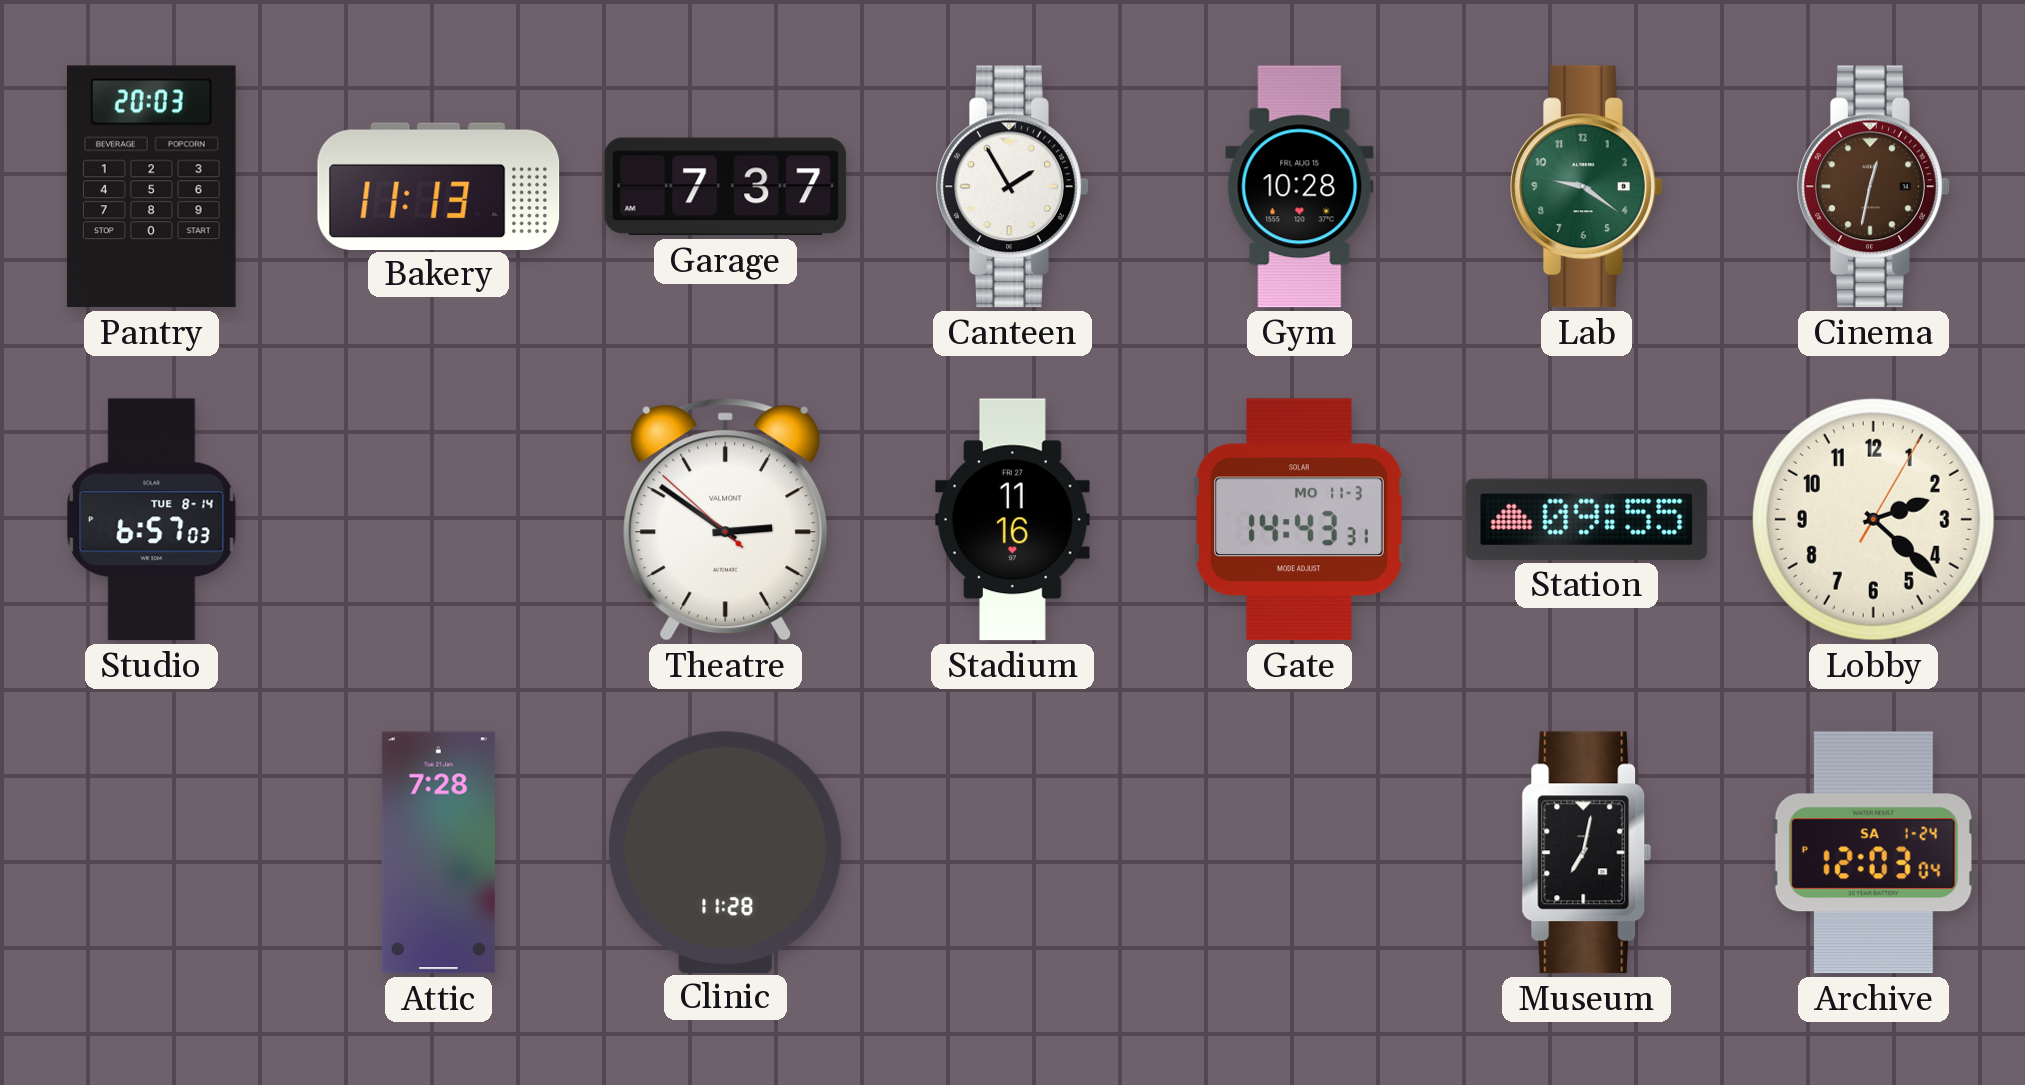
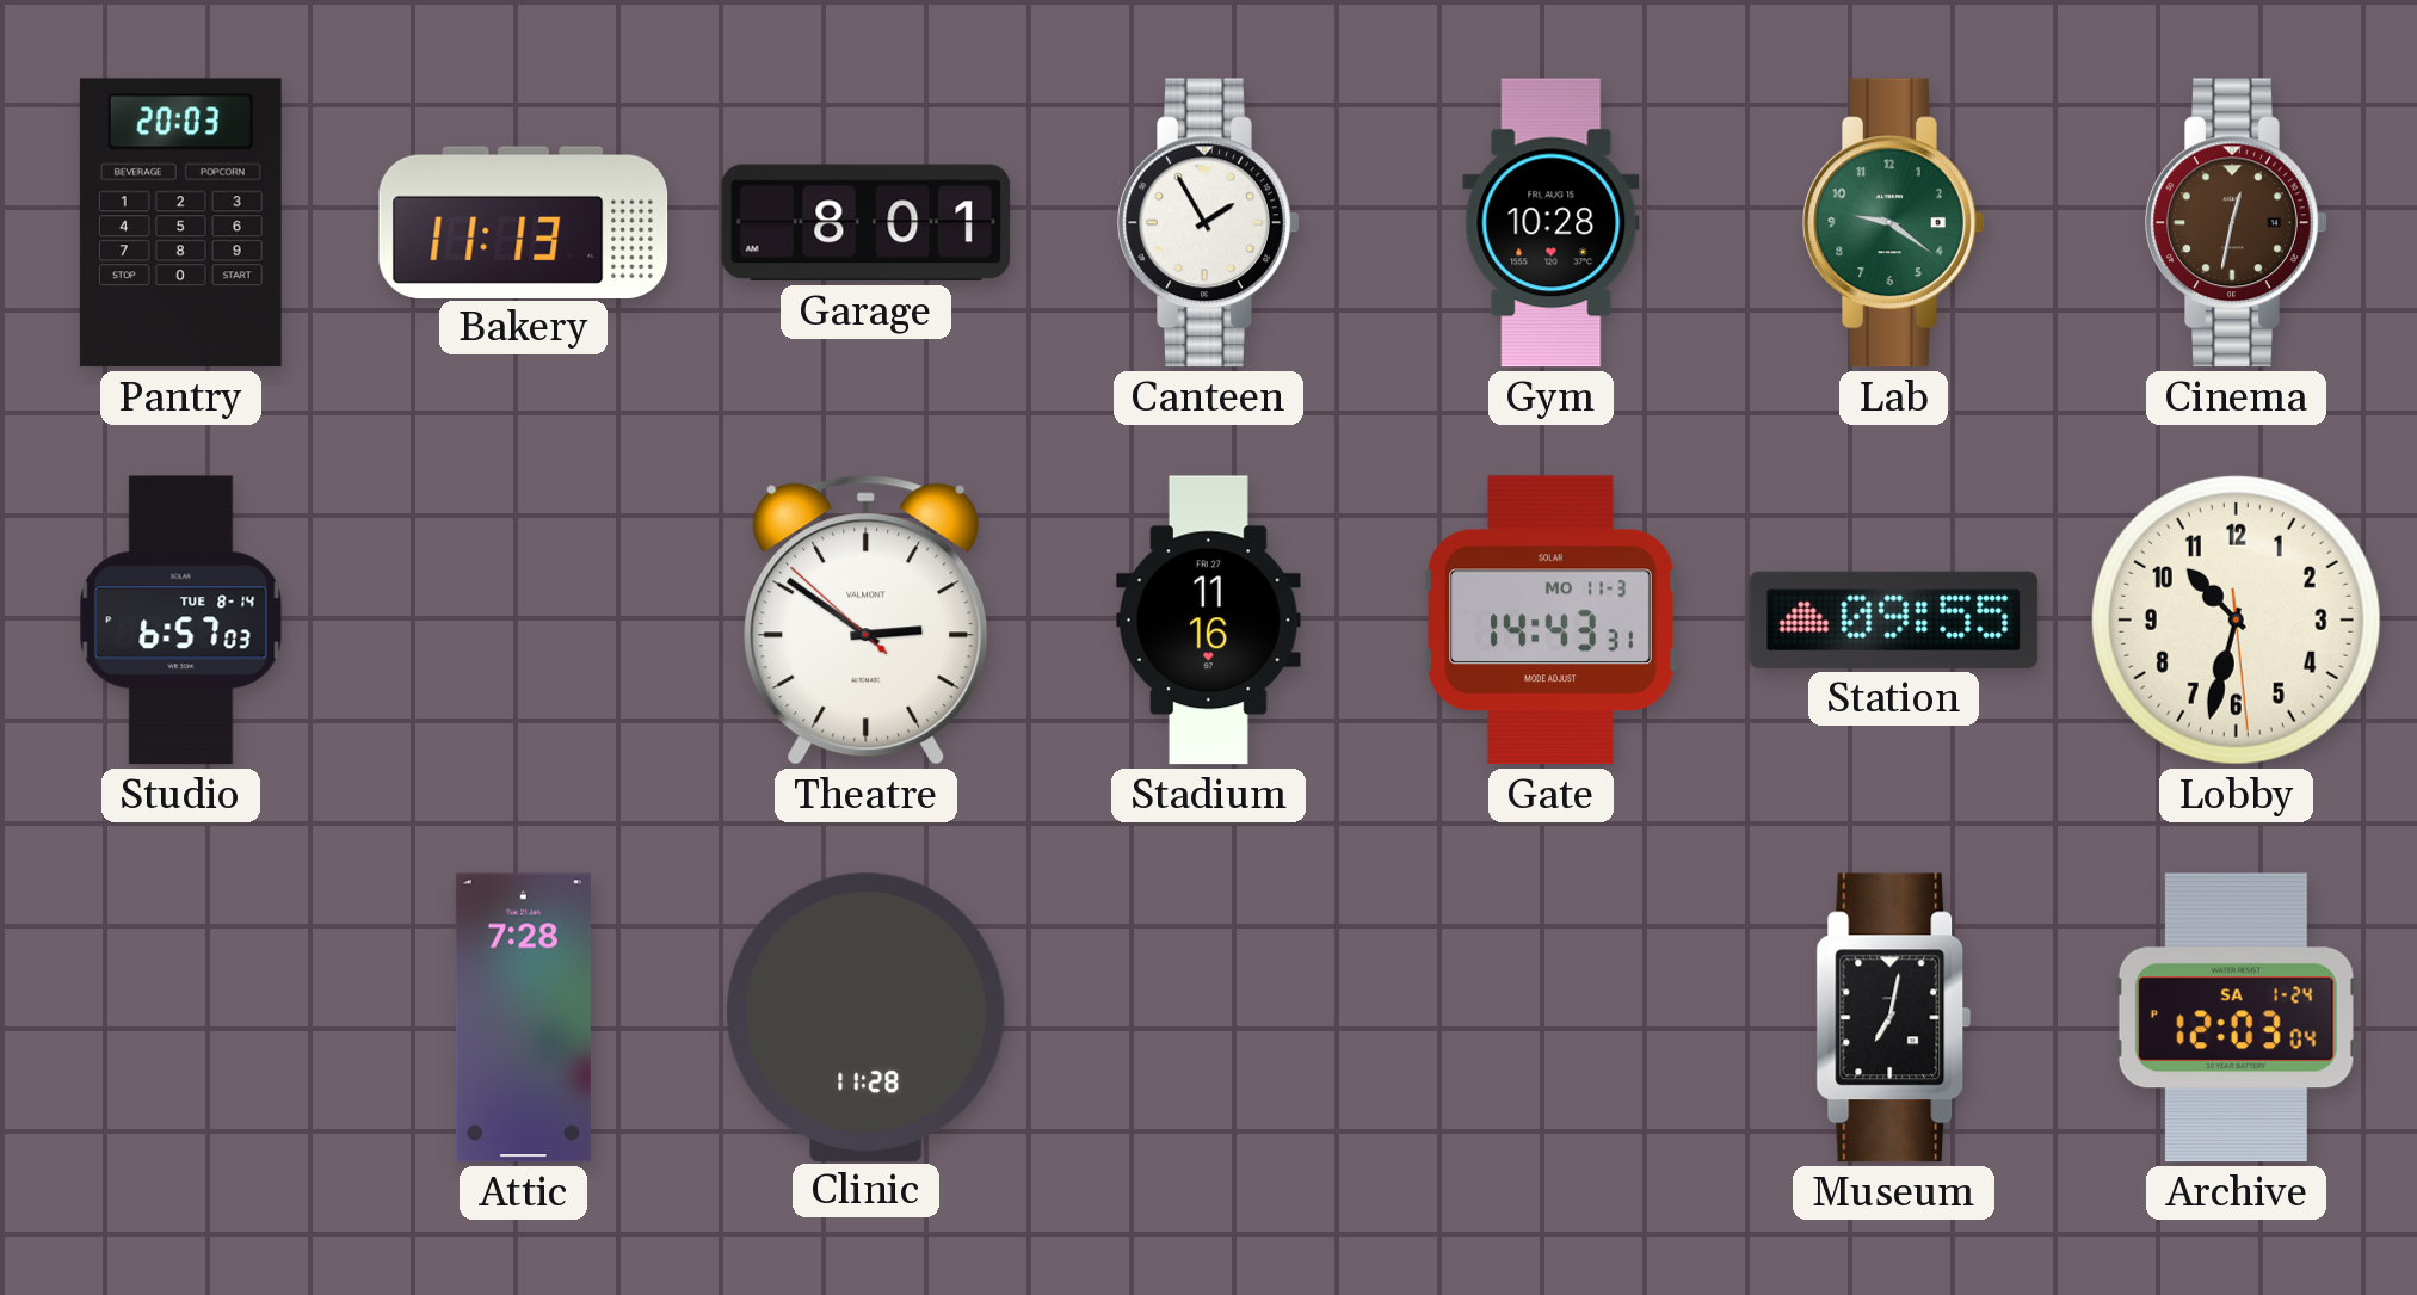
Garage: 7:37 -> 8:01
Lobby: 2:22 -> 10:32
